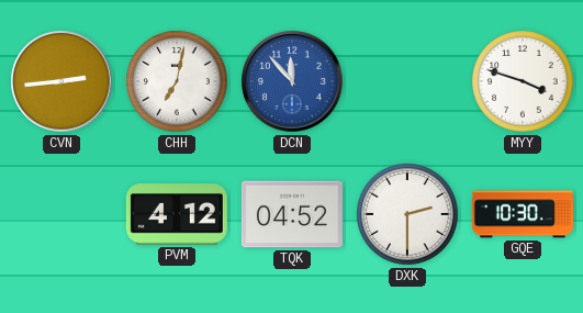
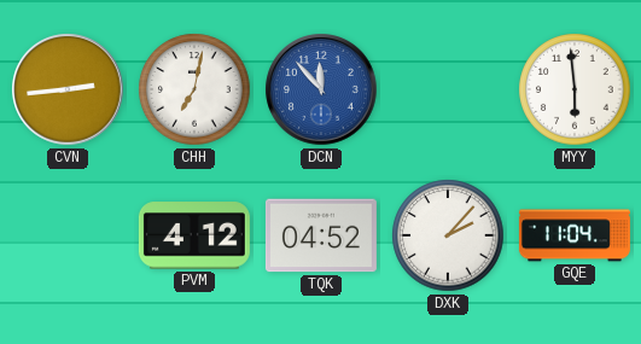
MYY: 3:48 -> 5:59
DXK: 2:30 -> 2:07
GQE: 10:30 -> 11:04
